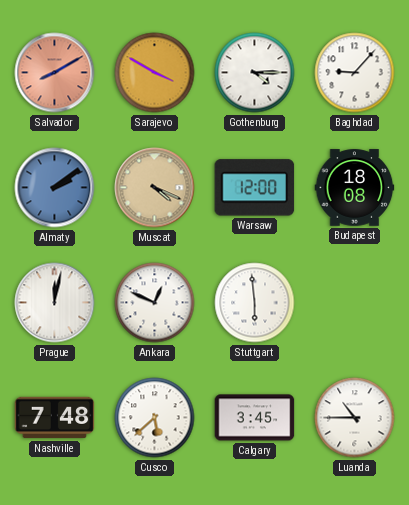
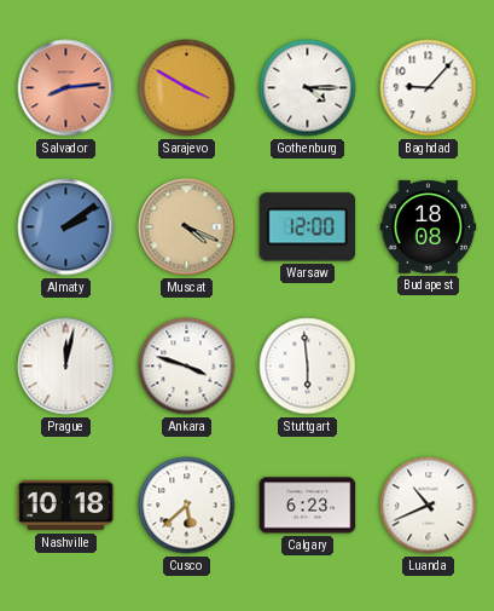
Salvador: 8:10 -> 8:14
Ankara: 12:49 -> 3:48
Nashville: 7:48 -> 10:18
Calgary: 3:45 -> 6:23
Luanda: 10:45 -> 10:41
